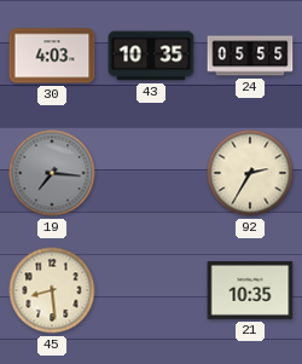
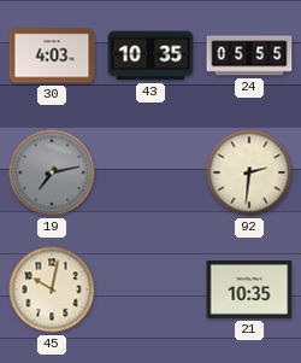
19: 7:16 -> 7:13
92: 2:35 -> 2:31
45: 8:29 -> 10:02
